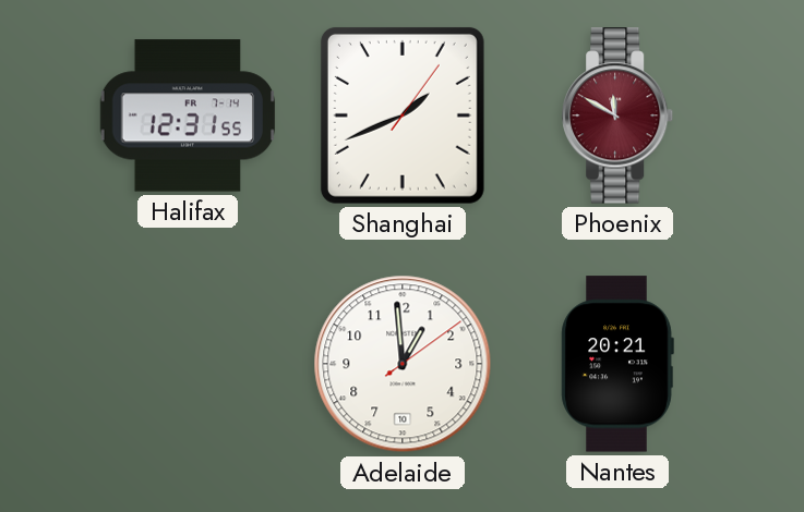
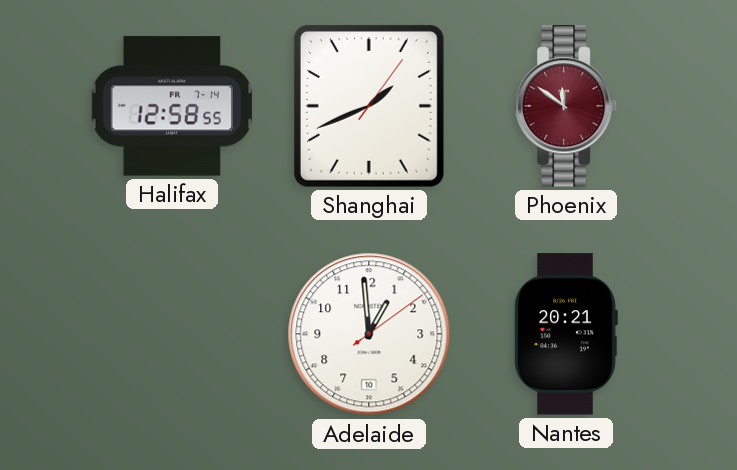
Halifax: 12:31 -> 12:58
Phoenix: 11:50 -> 11:51
